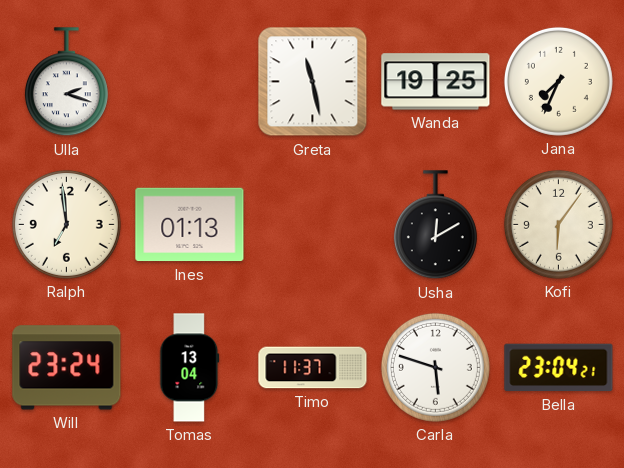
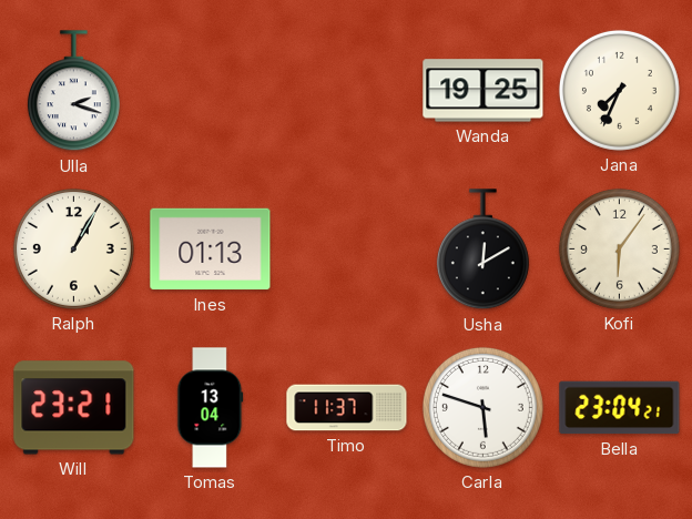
Greta: 11:28 -> none
Ralph: 6:59 -> 1:05
Will: 23:24 -> 23:21
